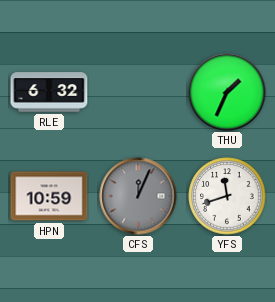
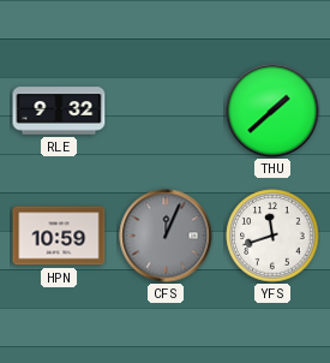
RLE: 6:32 -> 9:32
THU: 1:34 -> 1:38
